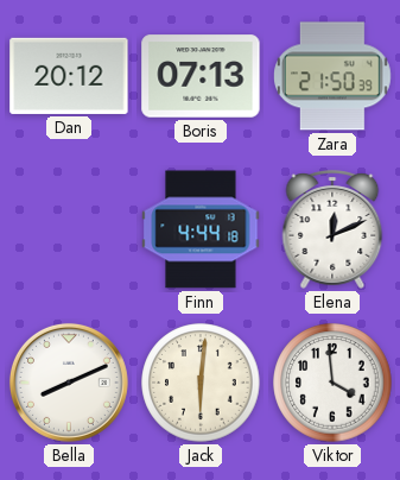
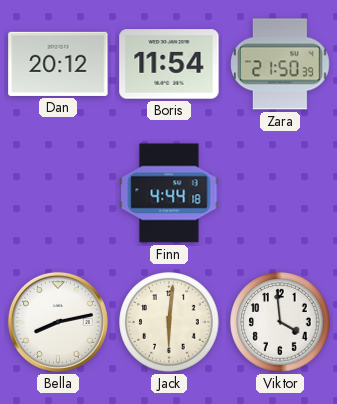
Boris: 07:13 -> 11:54
Elena: 12:11 -> none
Bella: 8:11 -> 8:13
